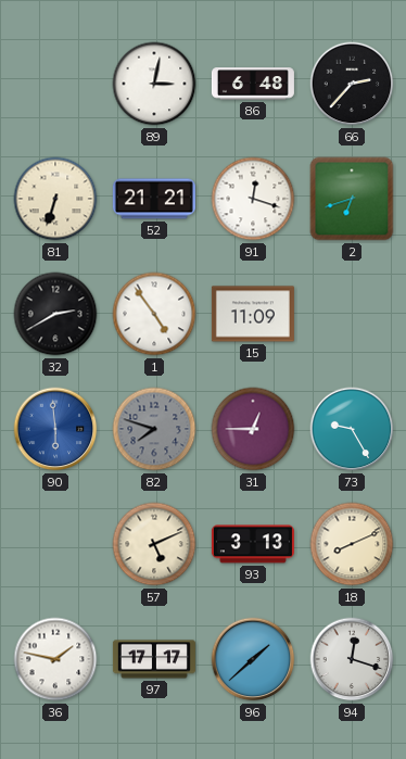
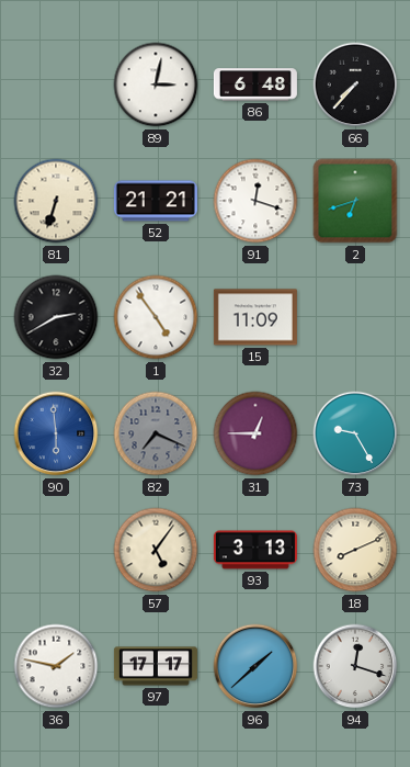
66: 2:37 -> 7:37
82: 7:48 -> 7:19
57: 5:11 -> 5:06
